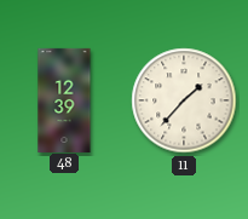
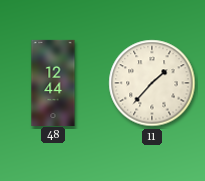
48: 12:39 -> 12:44
